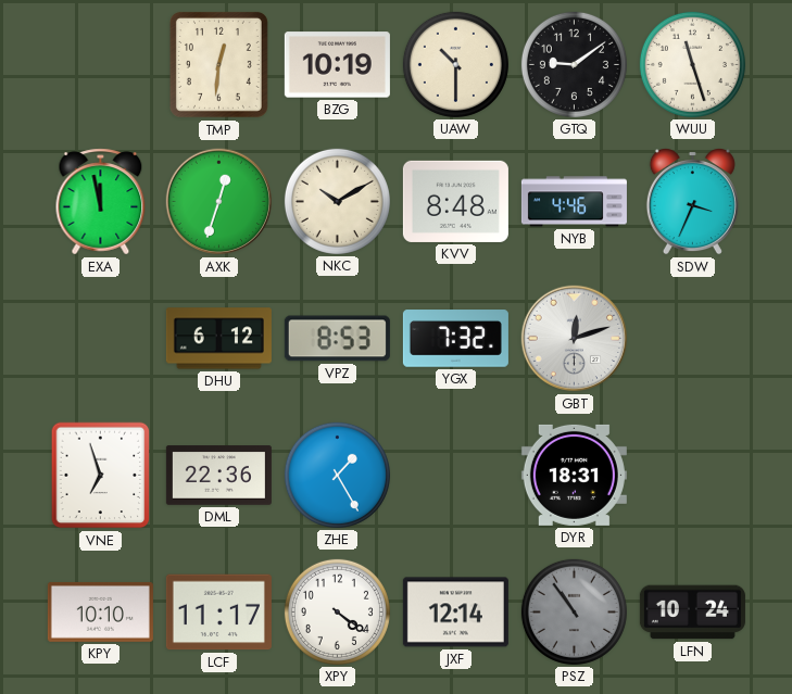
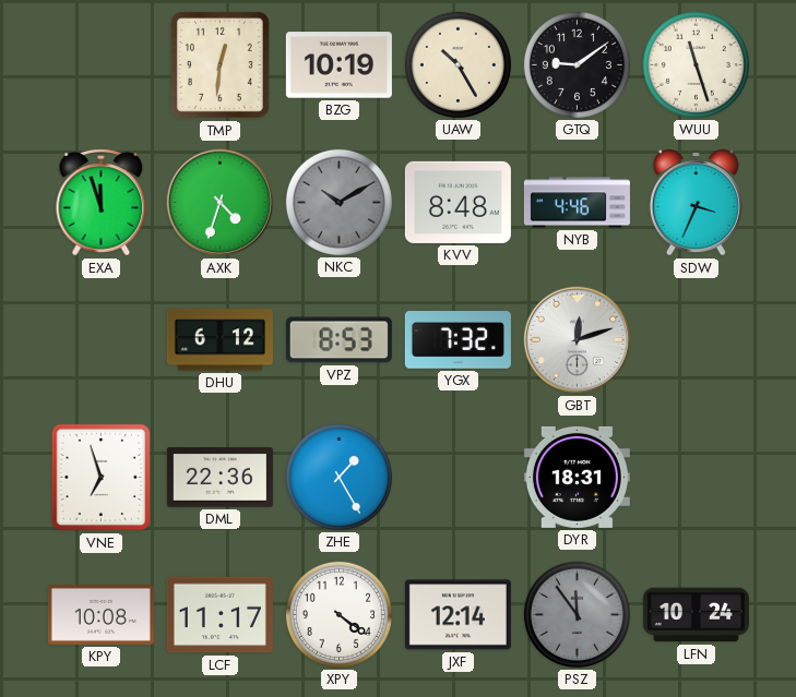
UAW: 10:30 -> 10:25
EXA: 11:58 -> 11:57
AXK: 12:33 -> 4:33
NKC dial: cream -> grey
KPY: 10:10 -> 10:08
PSZ: 10:54 -> 11:54
